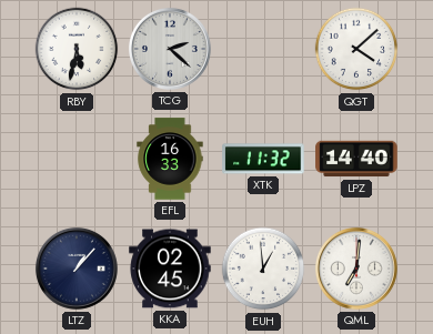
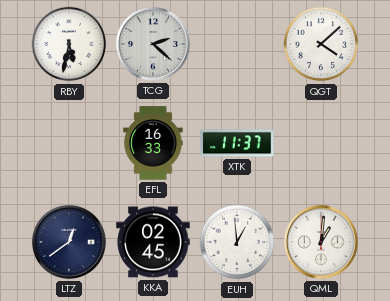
XTK: 11:32 -> 11:37
LPZ: 14:40 -> none
LTZ: 1:07 -> 12:39
QML: 7:01 -> 1:01
